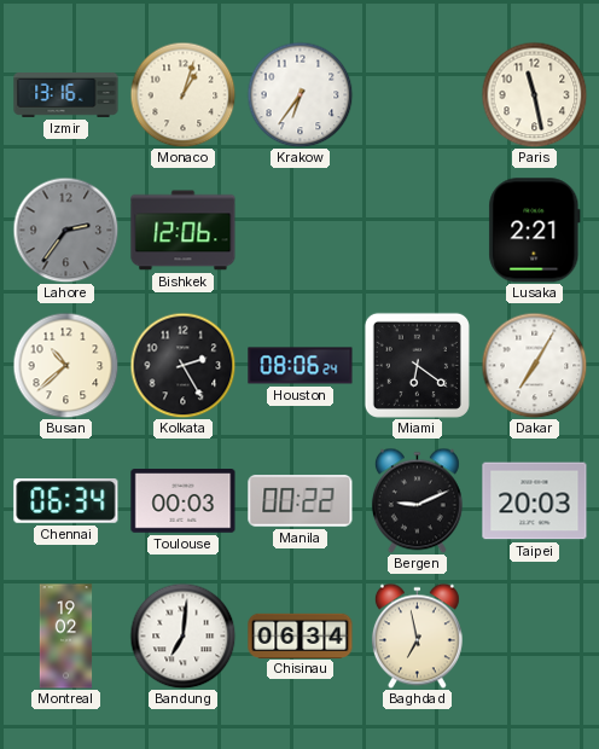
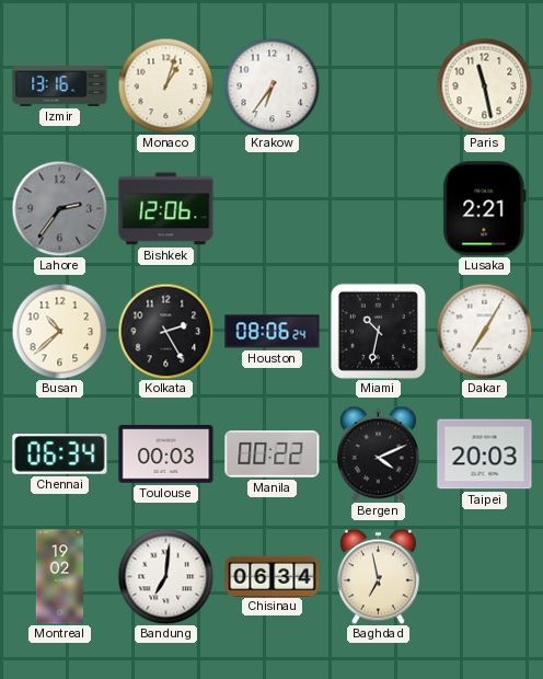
Miami: 6:21 -> 10:32
Bergen: 9:11 -> 4:11
